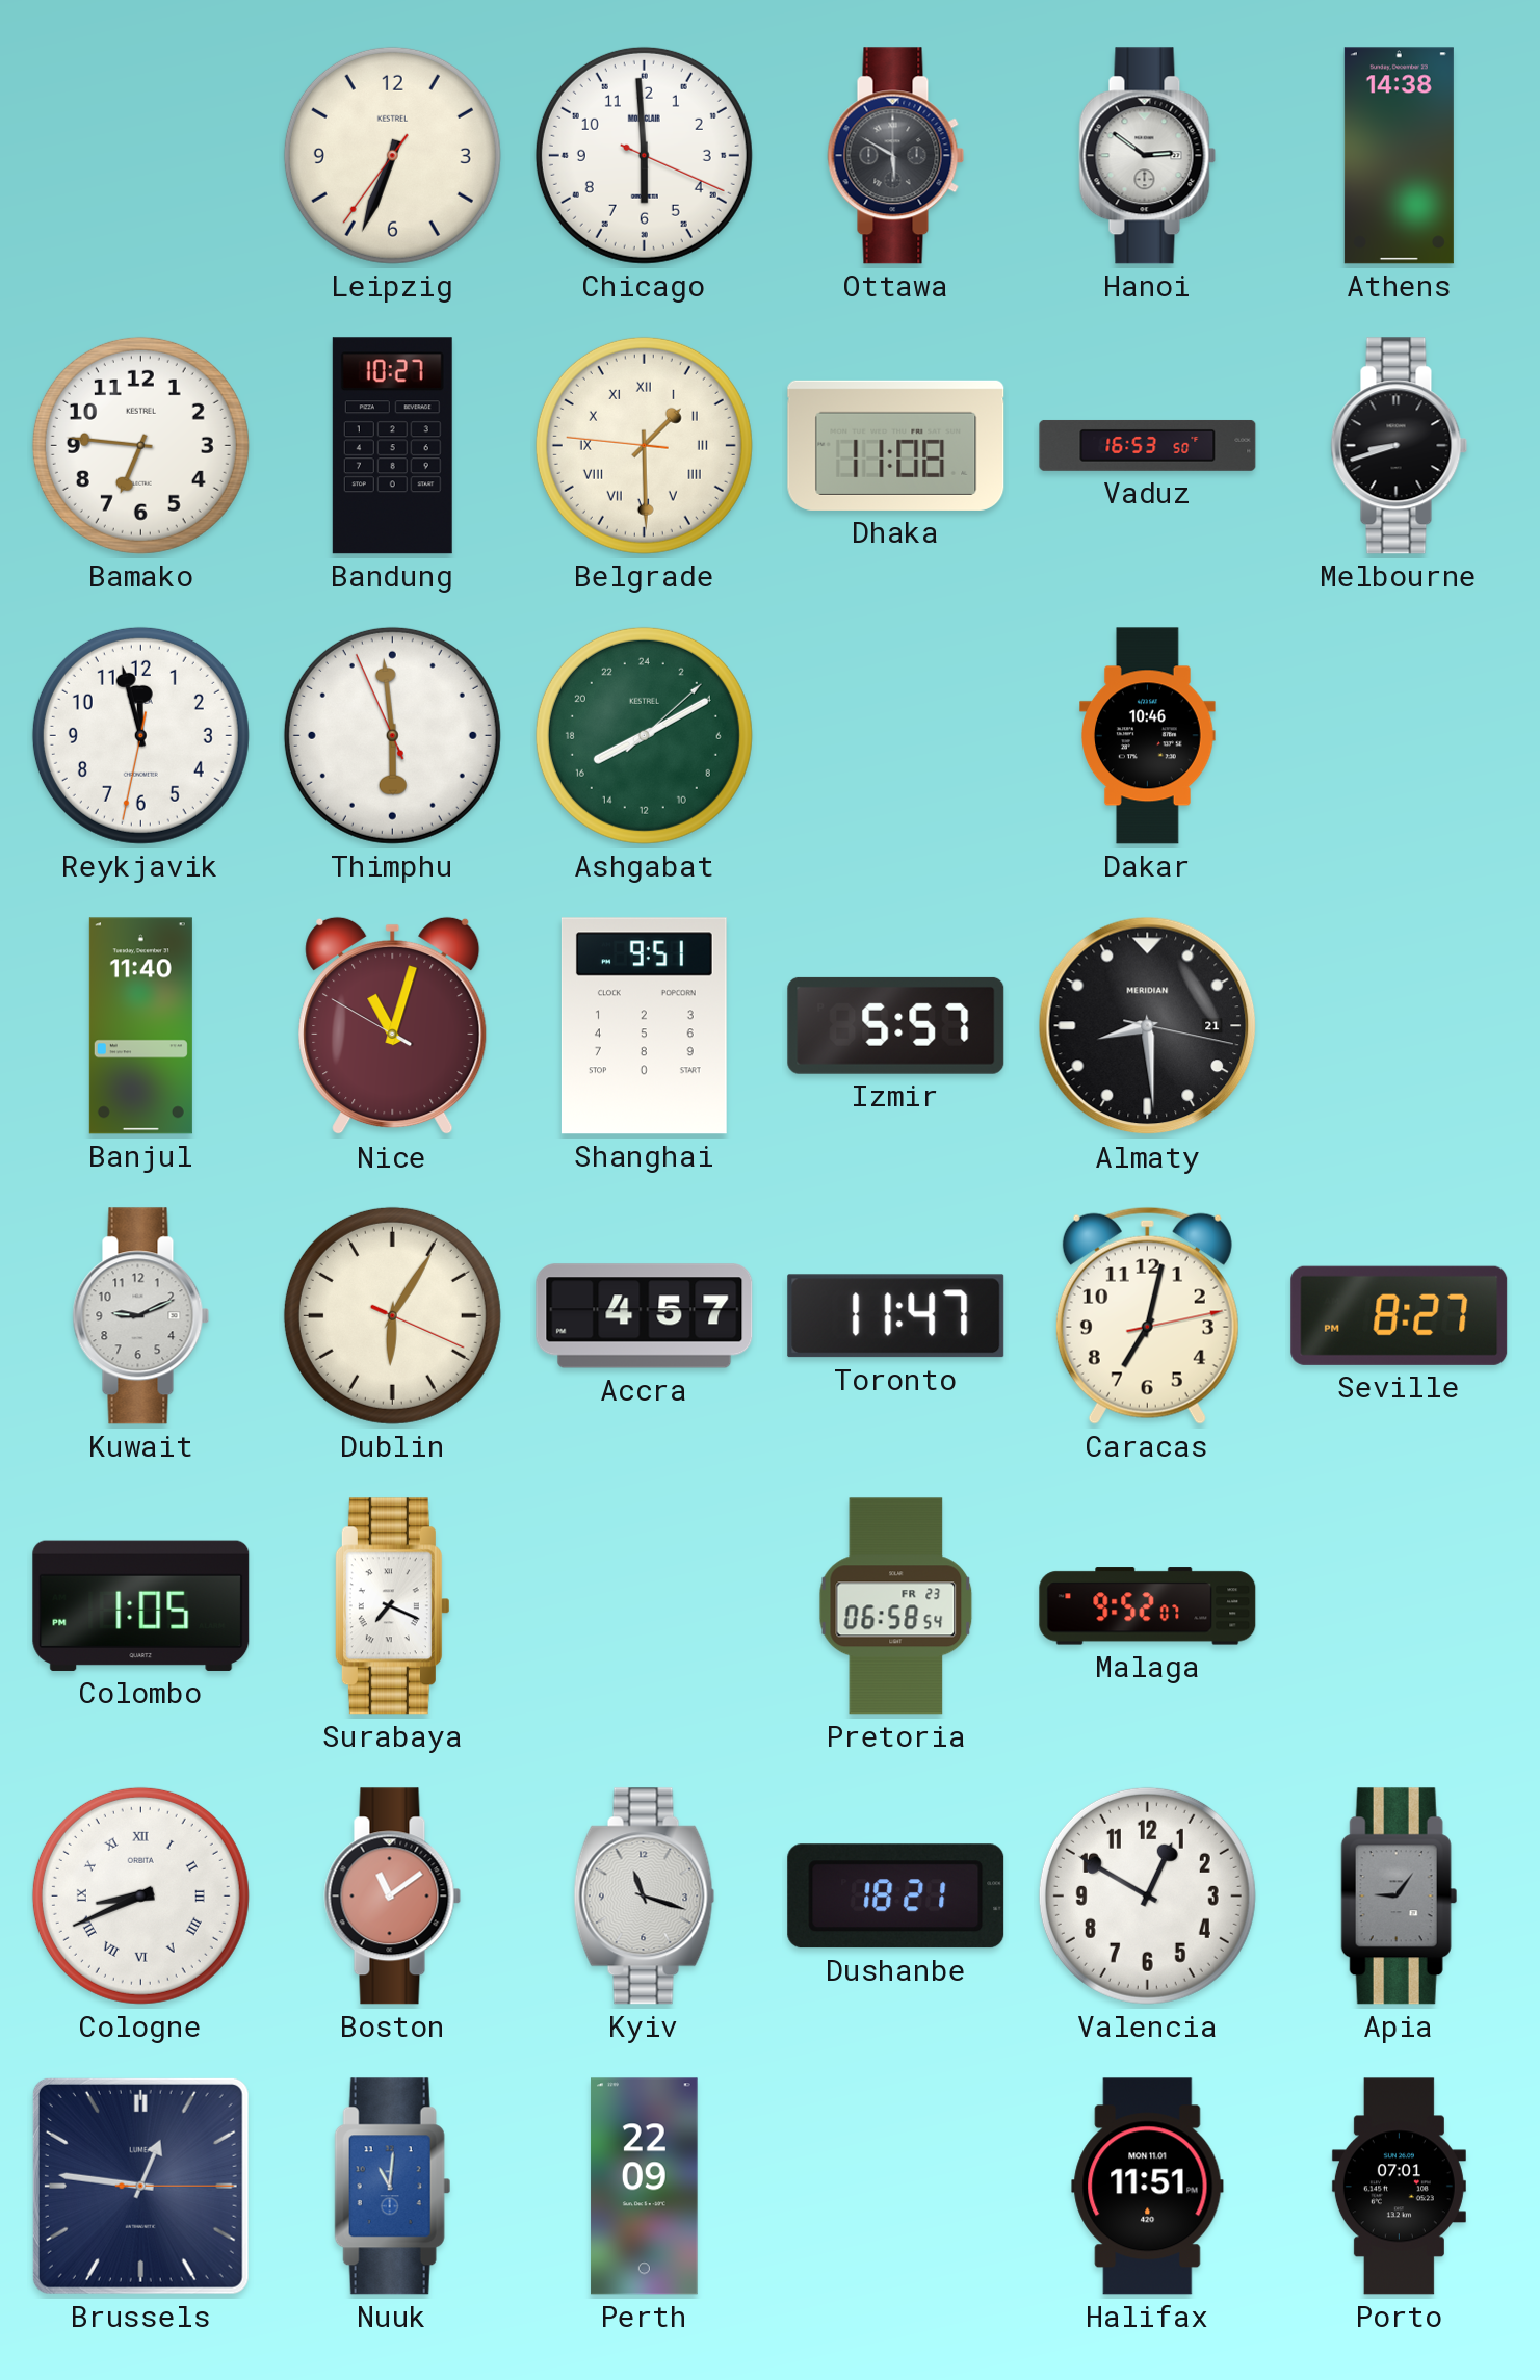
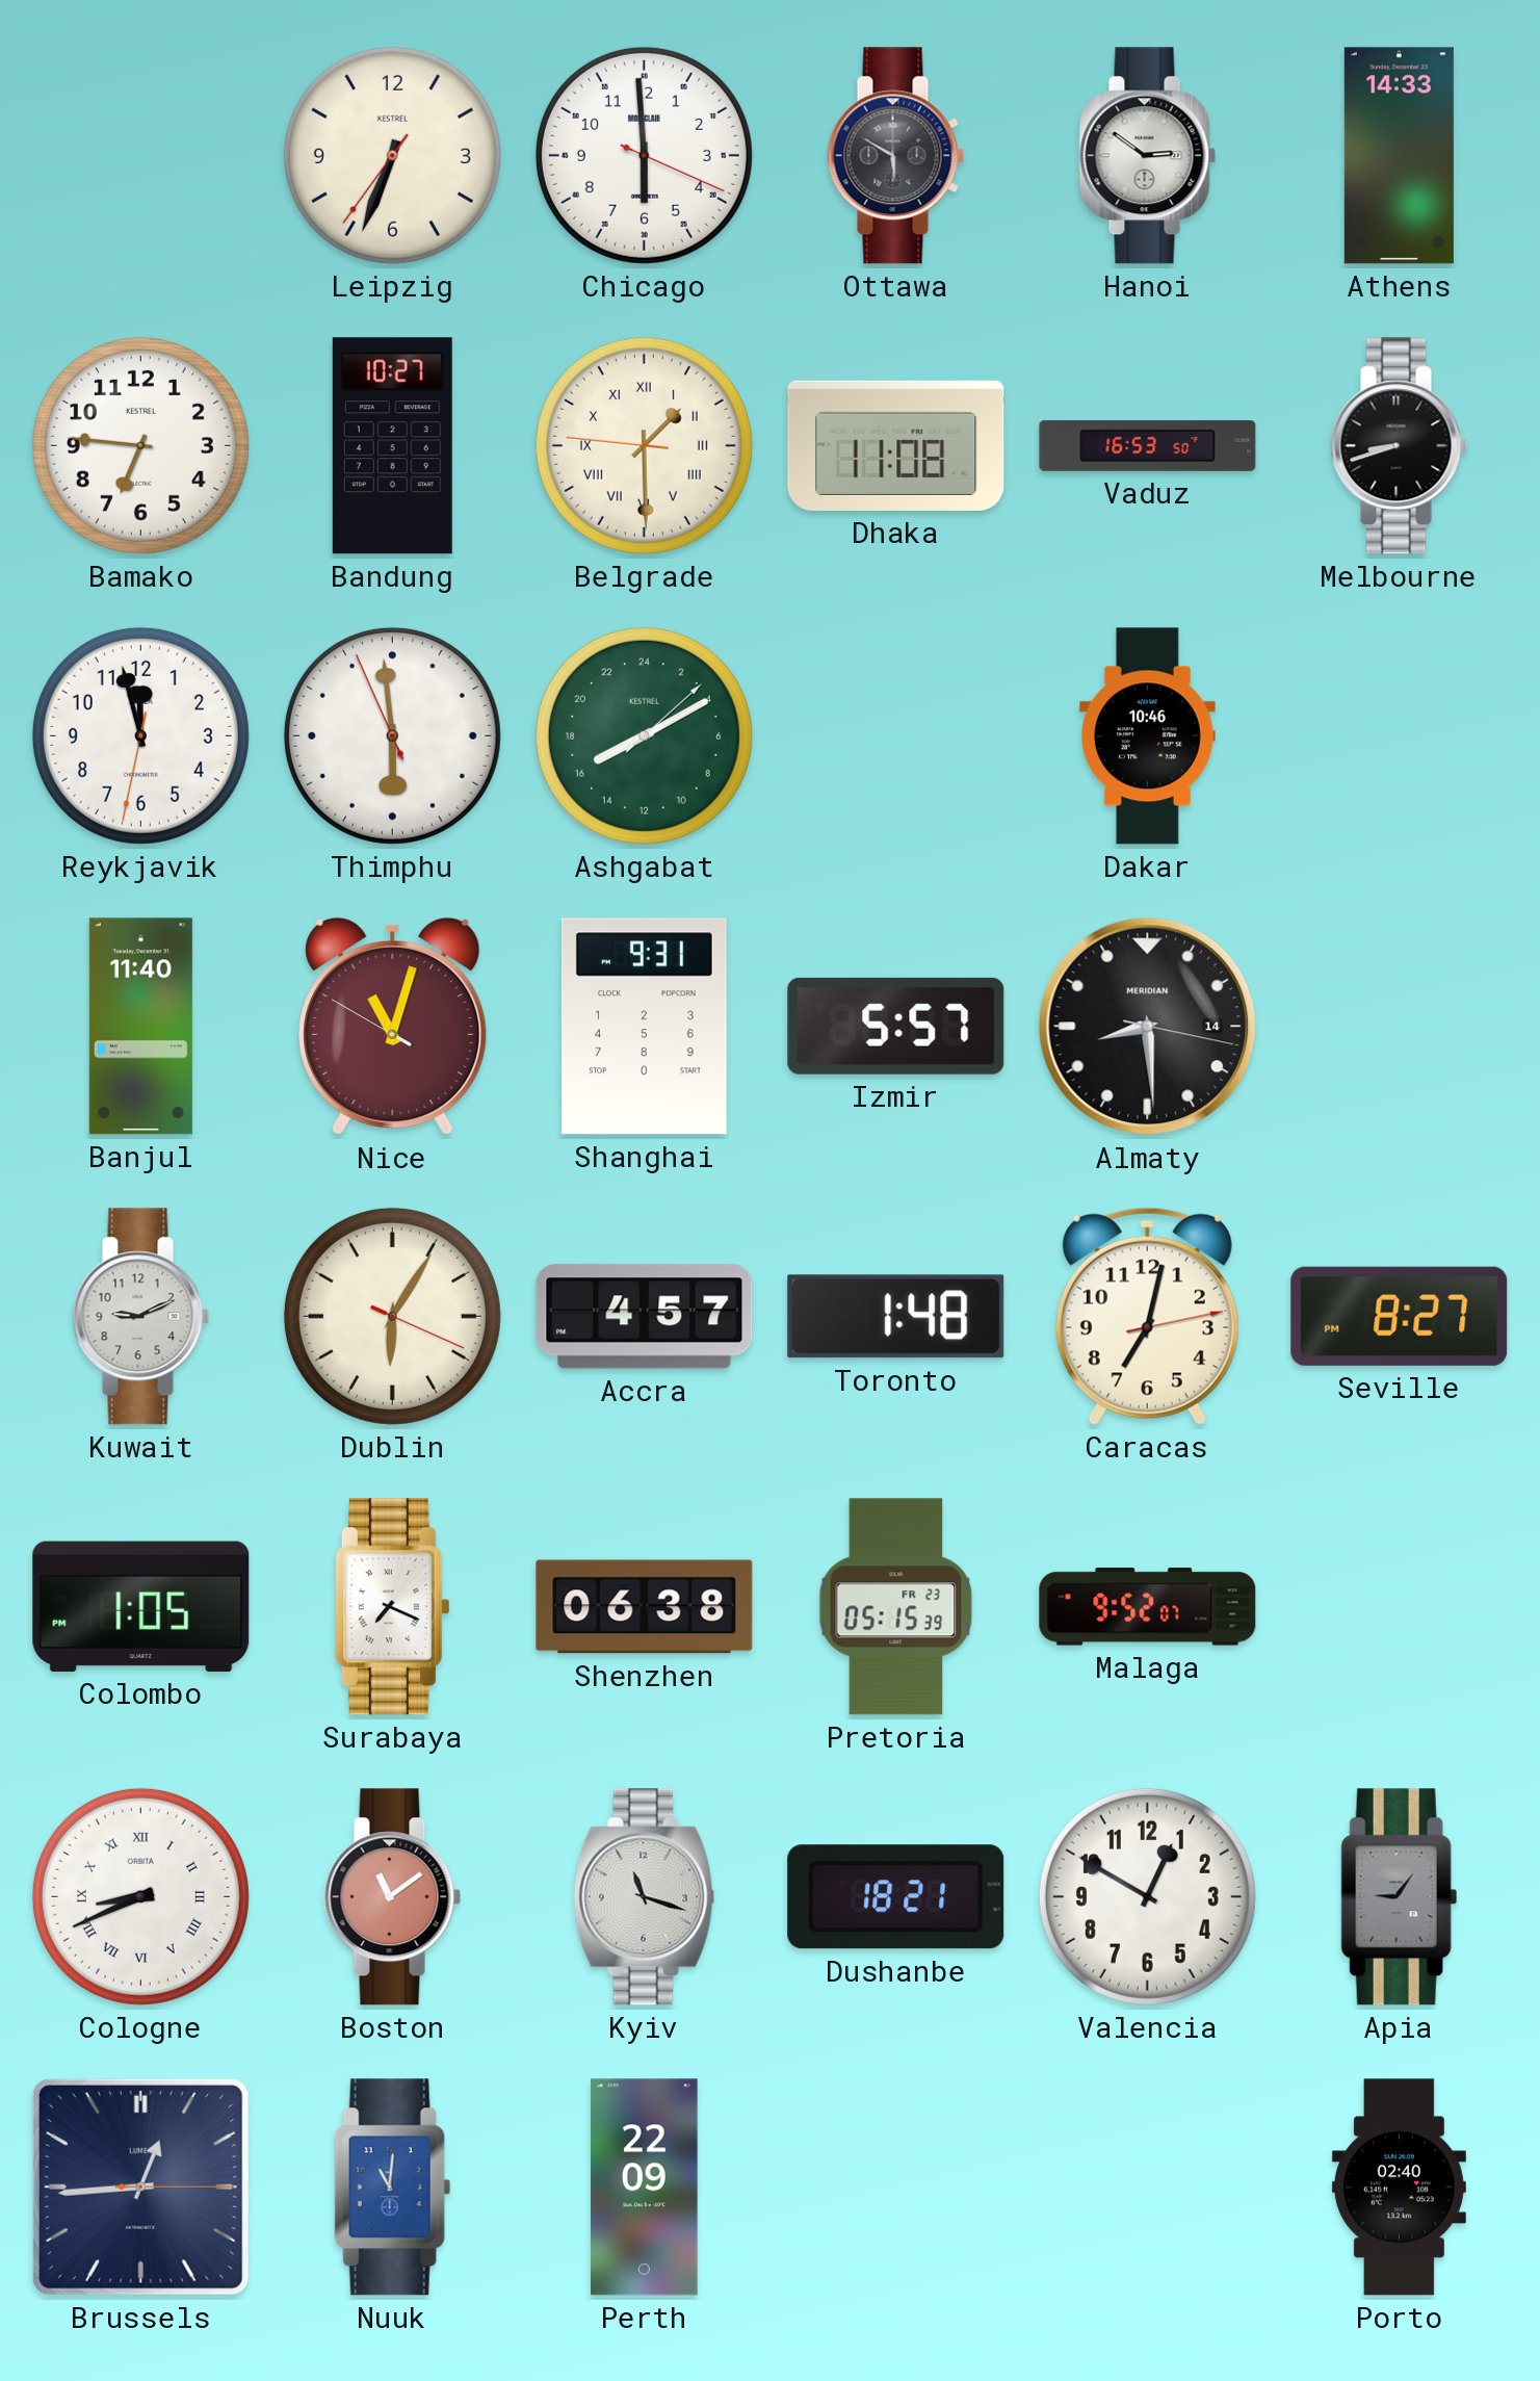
Athens: 14:38 -> 14:33
Shanghai: 9:51 -> 9:31
Almaty date: 21 -> 14
Toronto: 11:47 -> 1:48
Shenzhen: none -> 06:38
Pretoria: 06:58 -> 05:15
Brussels: 12:46 -> 12:44
Halifax: 11:51 -> none
Porto: 07:01 -> 02:40
